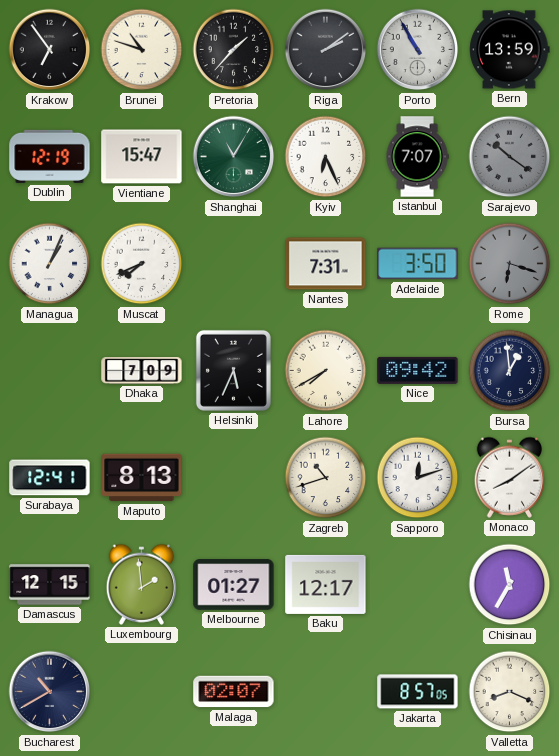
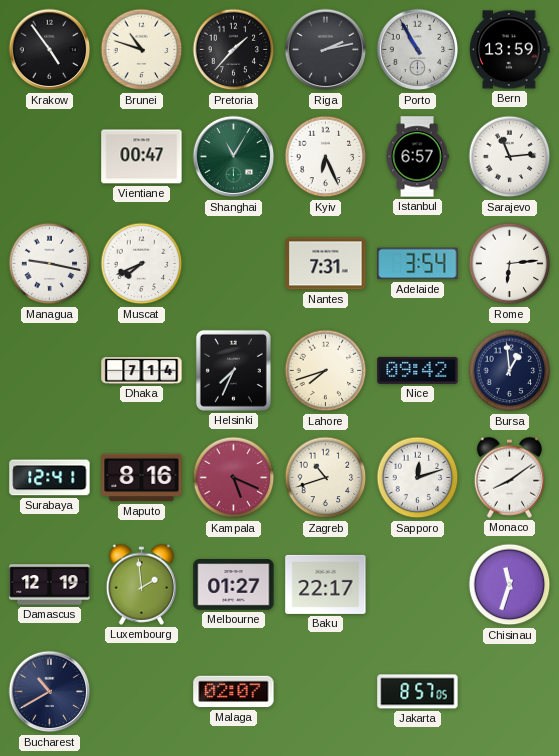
Krakow: 6:54 -> 4:54
Riga: 2:09 -> 2:13
Dublin: 12:19 -> none
Vientiane: 15:47 -> 00:47
Istanbul: 7:07 -> 6:57
Sarajevo: 10:21 -> 11:14
Sarajevo dial: grey -> white
Managua: 1:04 -> 9:17
Adelaide: 3:50 -> 3:54
Rome: 6:18 -> 6:14
Rome dial: grey -> white
Dhaka: 7:09 -> 7:14
Helsinki: 5:34 -> 7:34
Lahore: 7:40 -> 7:42
Maputo: 8:13 -> 8:16
Kampala: none -> 5:19
Damascus: 12:15 -> 12:19
Baku: 12:17 -> 22:17
Chisinau: 11:35 -> 11:33
Valletta: 8:19 -> none
